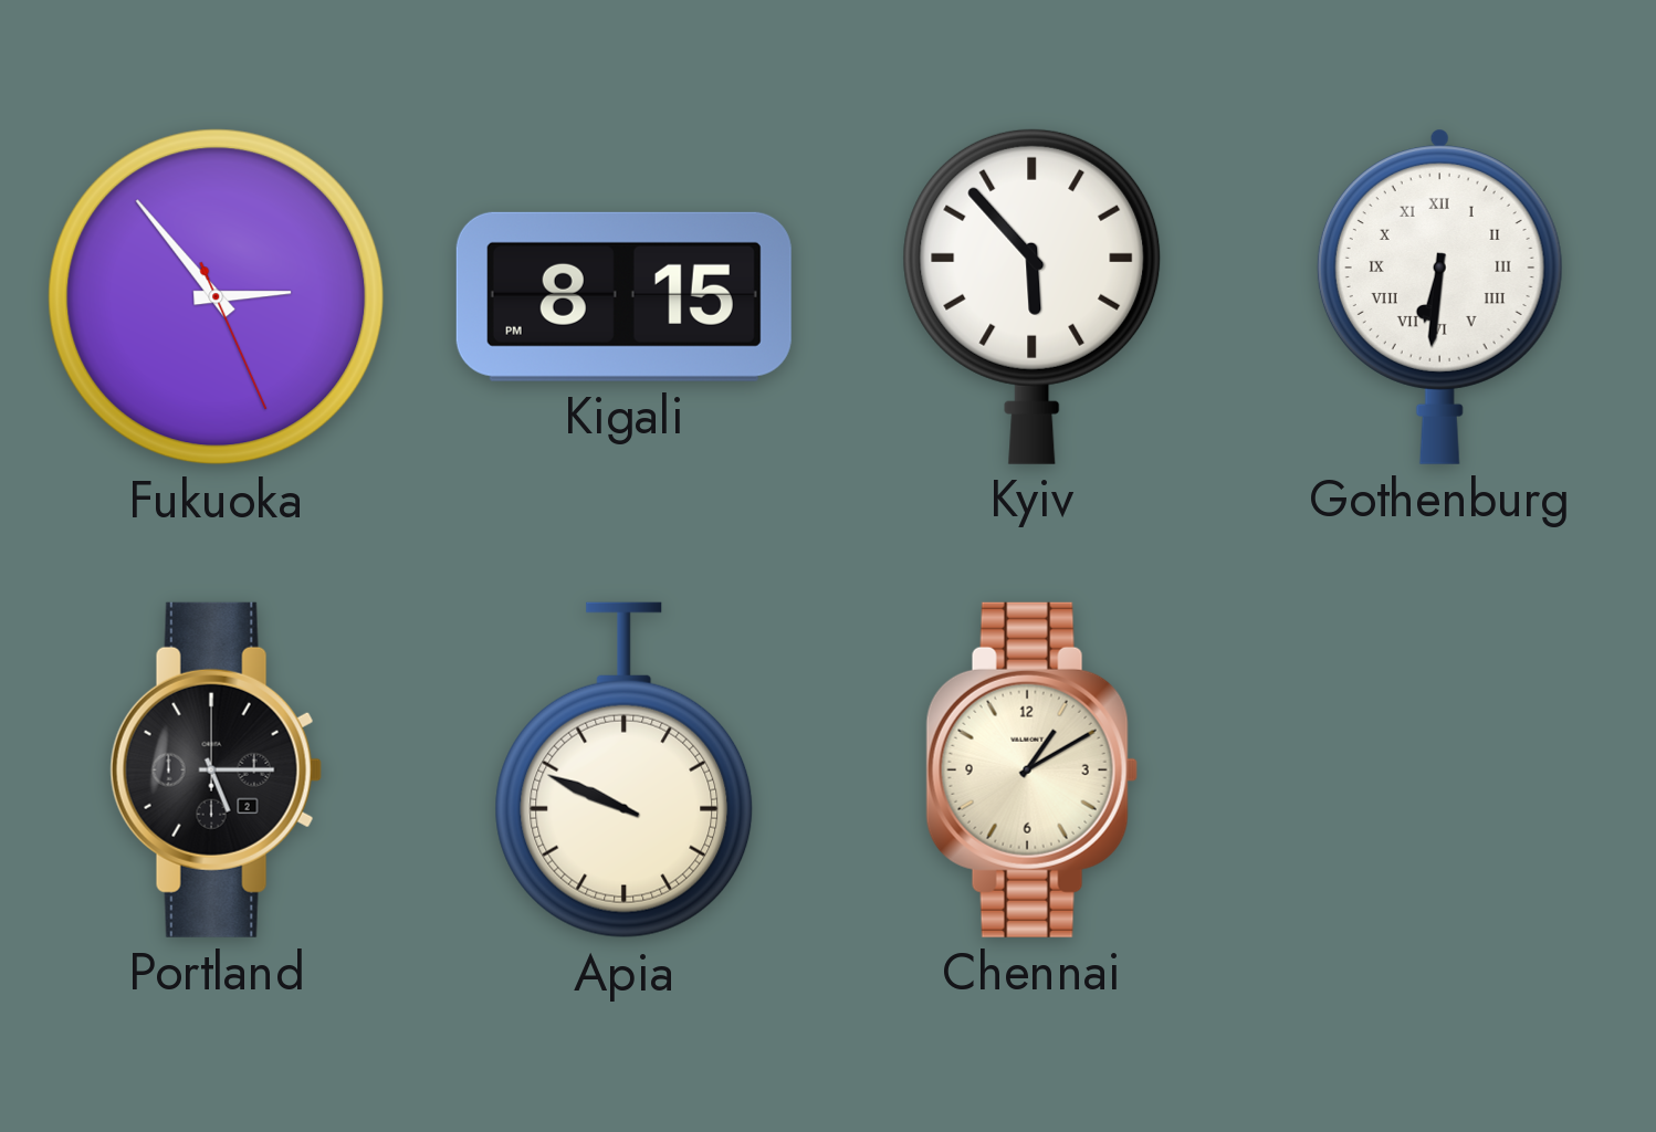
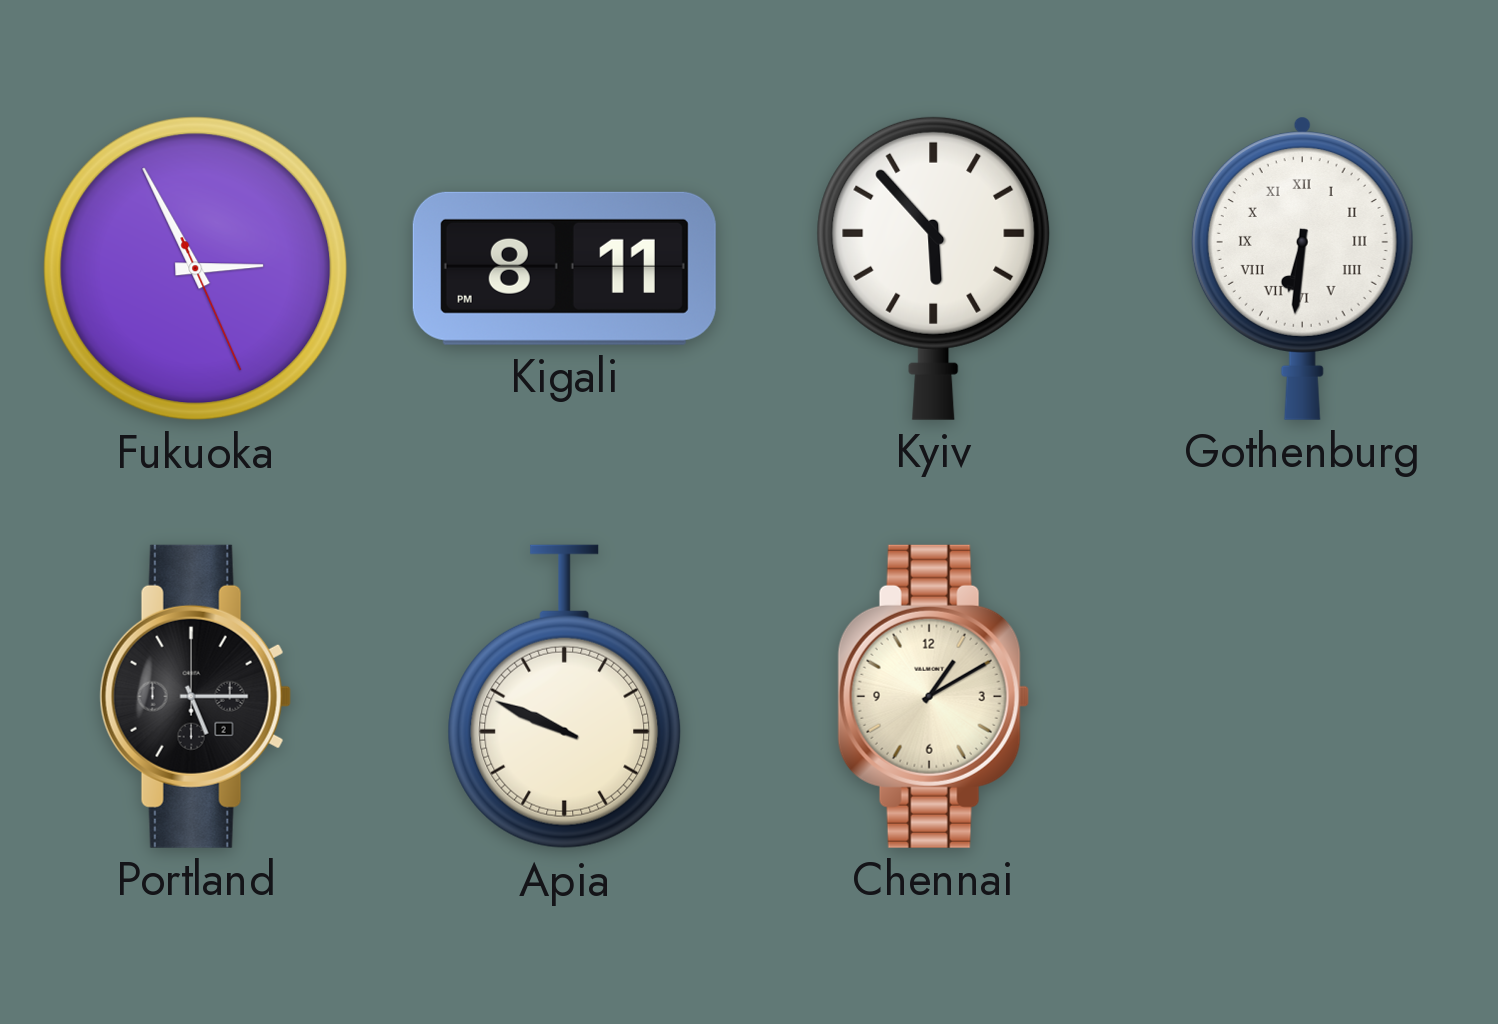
Fukuoka: 2:53 -> 2:55
Kigali: 8:15 -> 8:11
